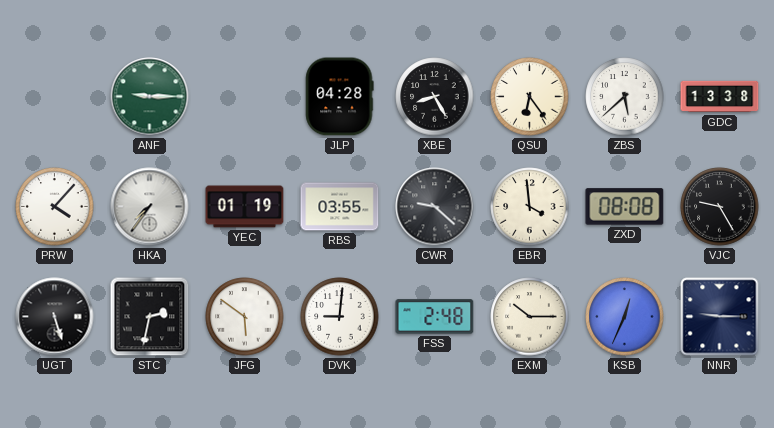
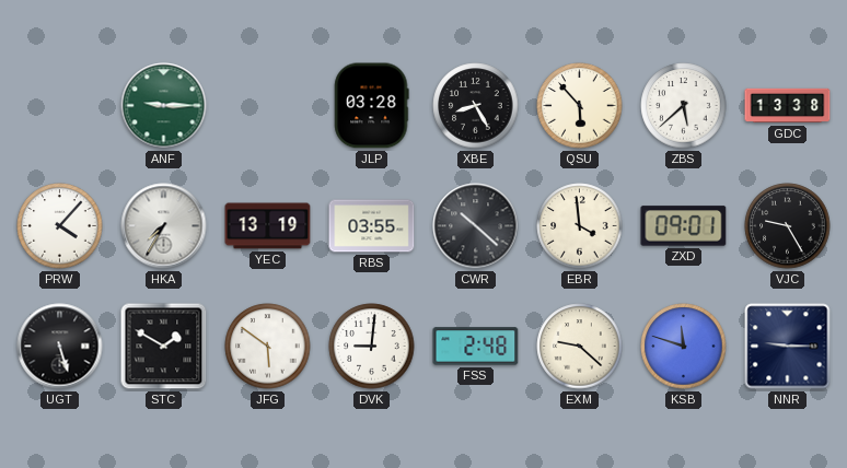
JLP: 04:28 -> 03:28
QSU: 6:24 -> 5:53
HKA: 7:36 -> 7:35
YEC: 01:19 -> 13:19
CWR: 9:22 -> 10:22
ZXD: 08:08 -> 09:01
STC: 2:32 -> 1:50
EXM: 10:15 -> 9:22
KSB: 12:34 -> 11:48
